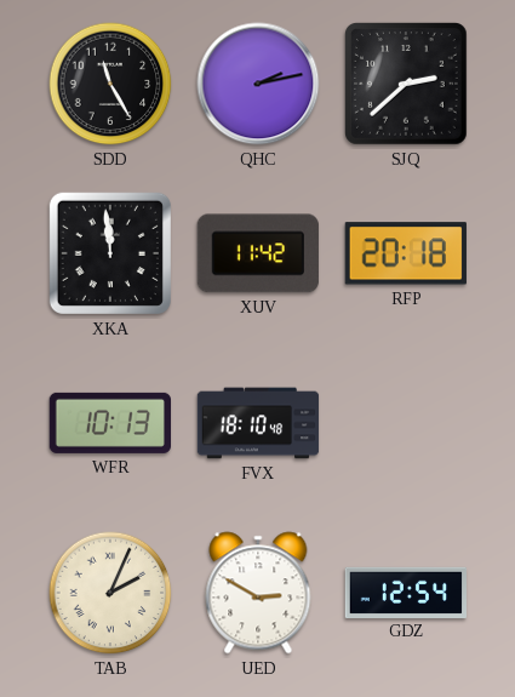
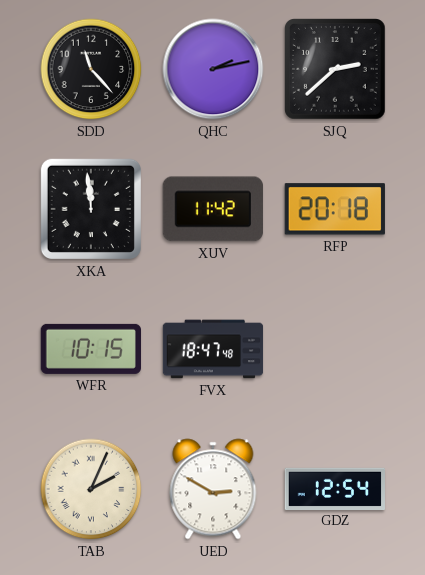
SDD: 11:25 -> 11:23
WFR: 10:13 -> 10:15
FVX: 18:10 -> 18:47
